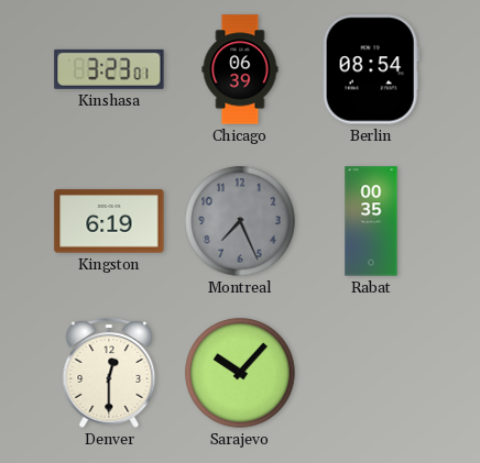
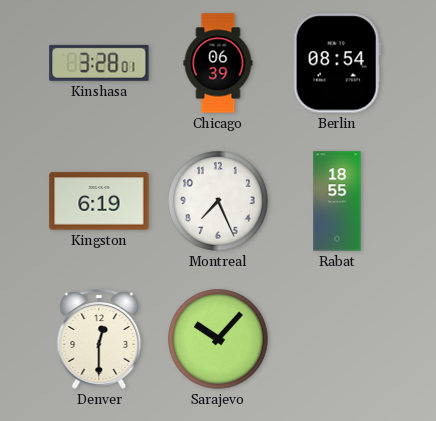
Kinshasa: 3:23 -> 3:28
Montreal dial: grey -> white
Rabat: 00:35 -> 18:55
